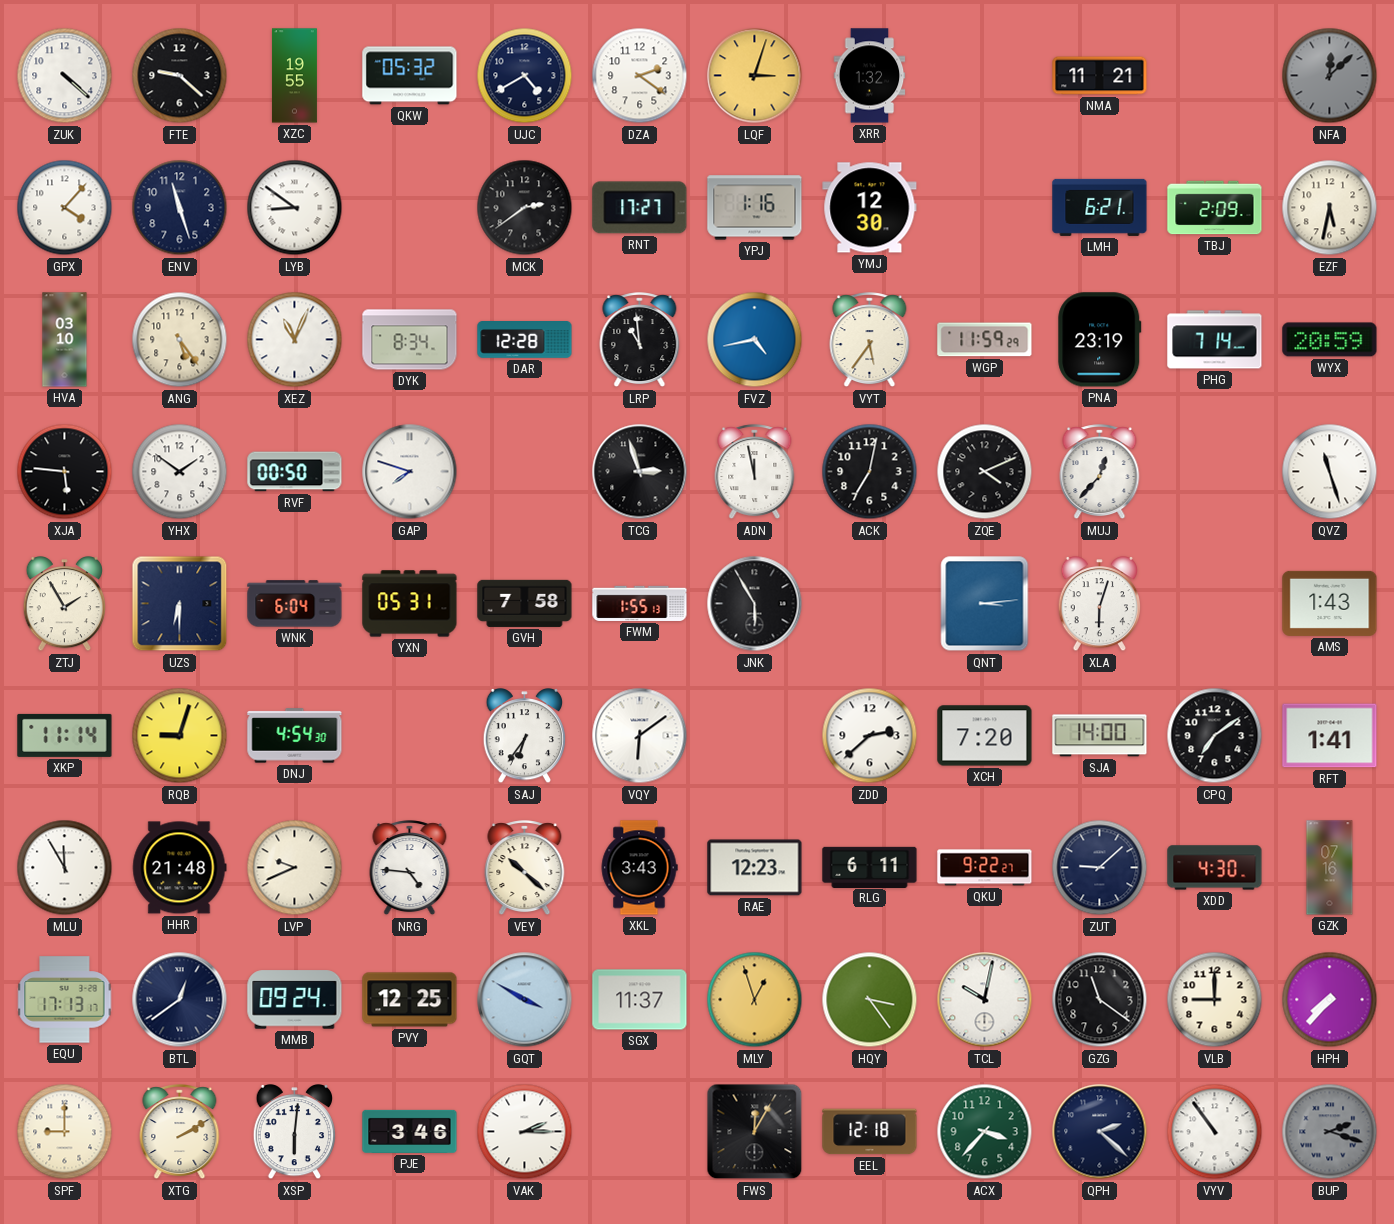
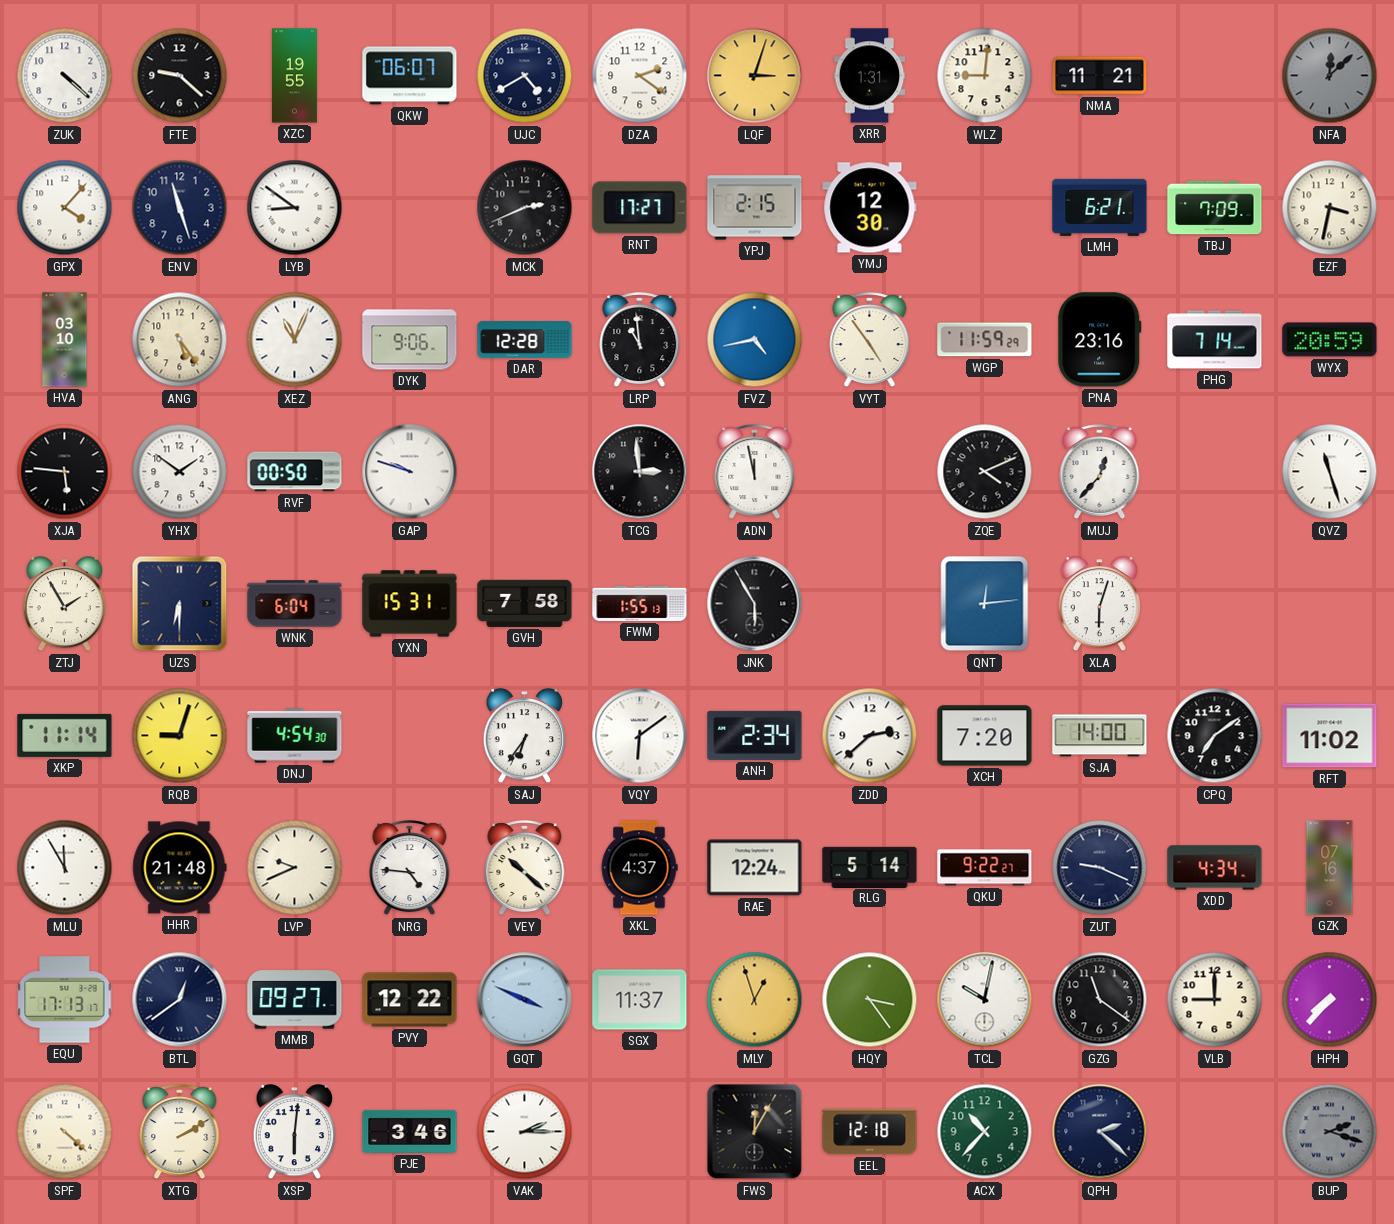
QKW: 05:32 -> 06:07
XRR: 1:32 -> 1:31
WLZ: none -> 9:01
MCK: 2:39 -> 2:41
YPJ: 1:16 -> 2:15
TBJ: 2:09 -> 7:09
EZF: 5:32 -> 3:32
DYK: 8:34 -> 9:06
VYT: 5:36 -> 4:54
PNA: 23:19 -> 23:16
GAP: 7:48 -> 9:48
TCG: 2:57 -> 2:59
ACK: 7:02 -> none
YXN: 05:31 -> 15:31
QNT: 3:14 -> 12:14
AMS: 1:43 -> none
ANH: none -> 2:34
RFT: 1:41 -> 11:02
XKL: 3:43 -> 4:37
RAE: 12:23 -> 12:24
RLG: 6:11 -> 5:14
ZUT: 9:08 -> 9:19
XDD: 4:30 -> 4:34
MMB: 09:24 -> 09:27
PVY: 12:25 -> 12:22
GQT: 3:50 -> 3:49
SPF: 9:00 -> 4:22
ACX: 3:37 -> 10:37
VYV: 10:54 -> none
